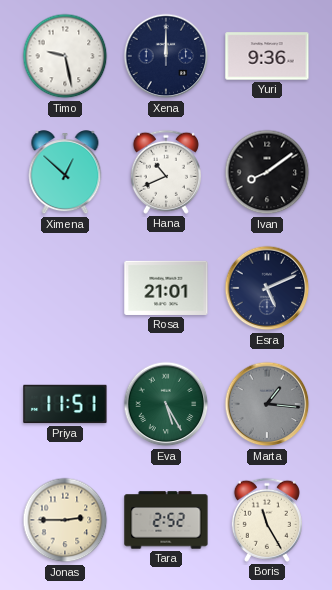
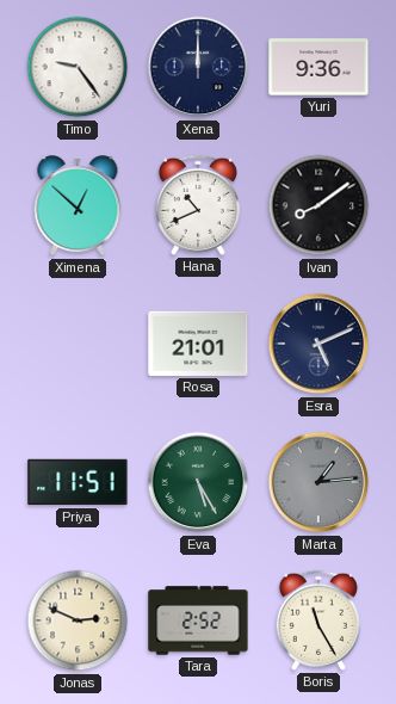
Timo: 9:28 -> 9:24
Marta: 1:16 -> 1:14
Jonas: 2:45 -> 2:49
